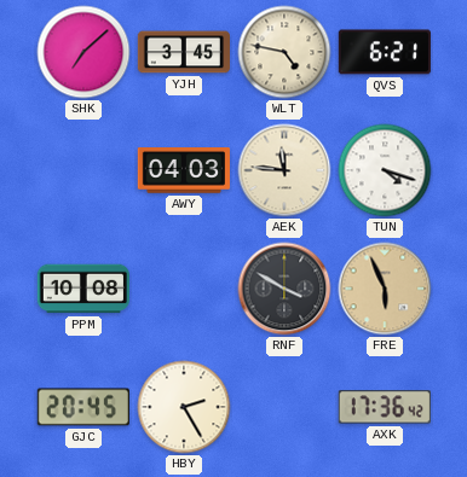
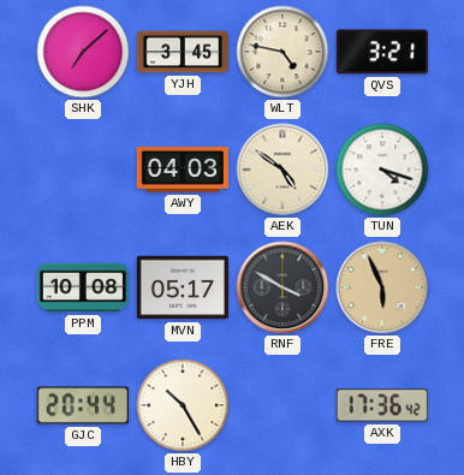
QVS: 6:21 -> 3:21
AEK: 11:46 -> 4:51
MVN: none -> 05:17
GJC: 20:45 -> 20:44
HBY: 2:25 -> 10:25
